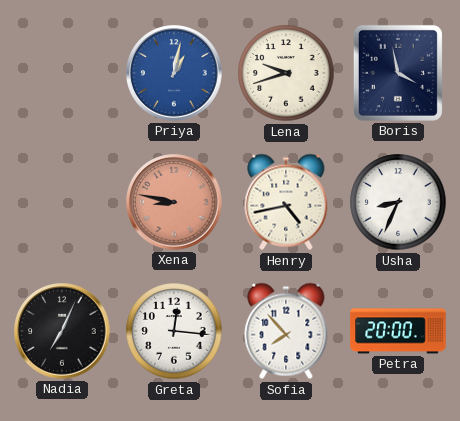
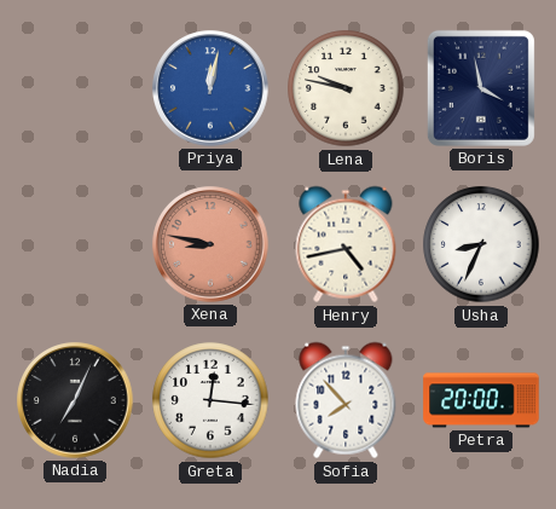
Priya: 1:02 -> 12:02
Lena: 9:42 -> 9:47
